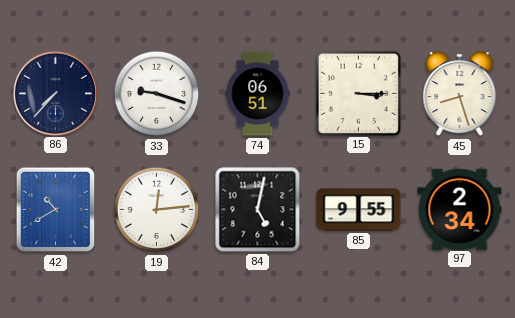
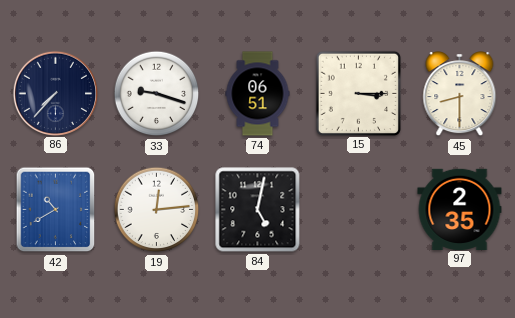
45: 8:27 -> 8:30
85: 9:55 -> none
97: 2:34 -> 2:35
